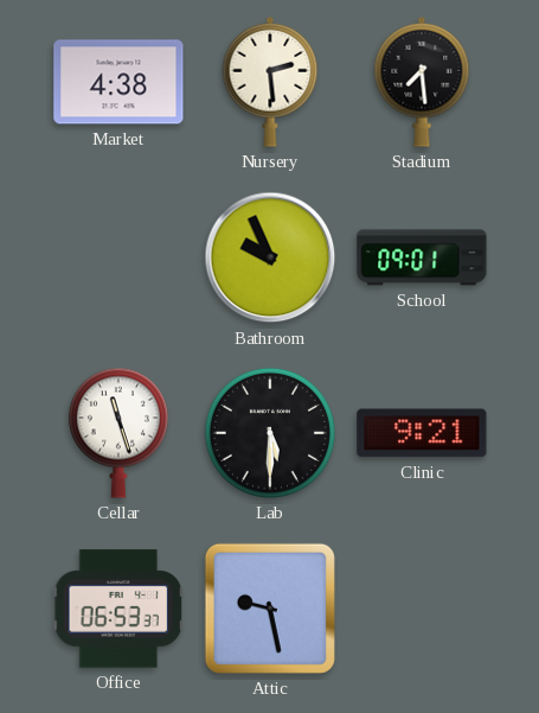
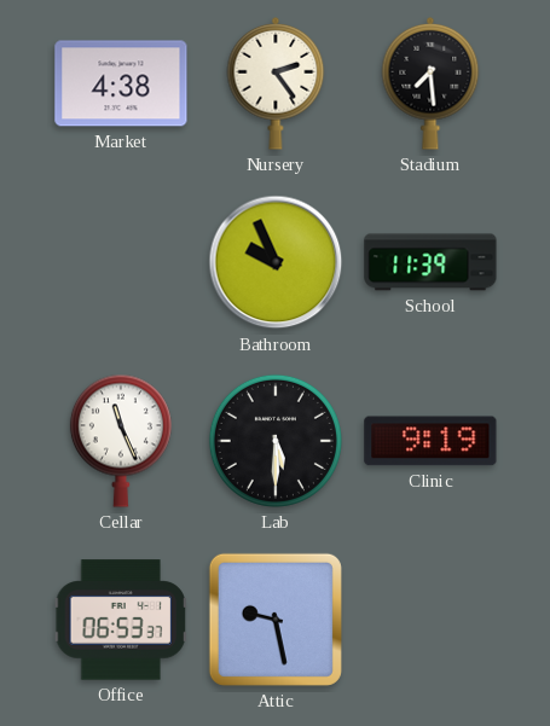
Nursery: 2:29 -> 2:24
School: 09:01 -> 11:39
Cellar: 11:27 -> 11:26
Clinic: 9:21 -> 9:19
